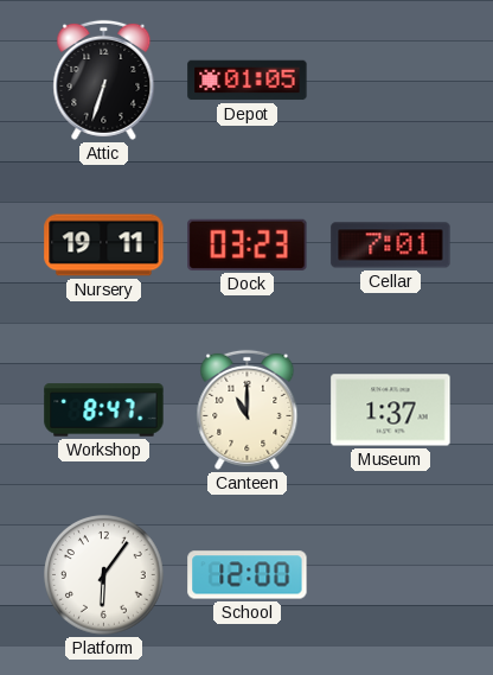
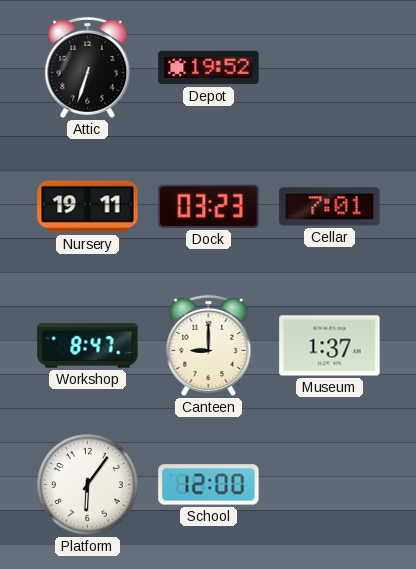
Depot: 01:05 -> 19:52
Canteen: 11:00 -> 9:00
